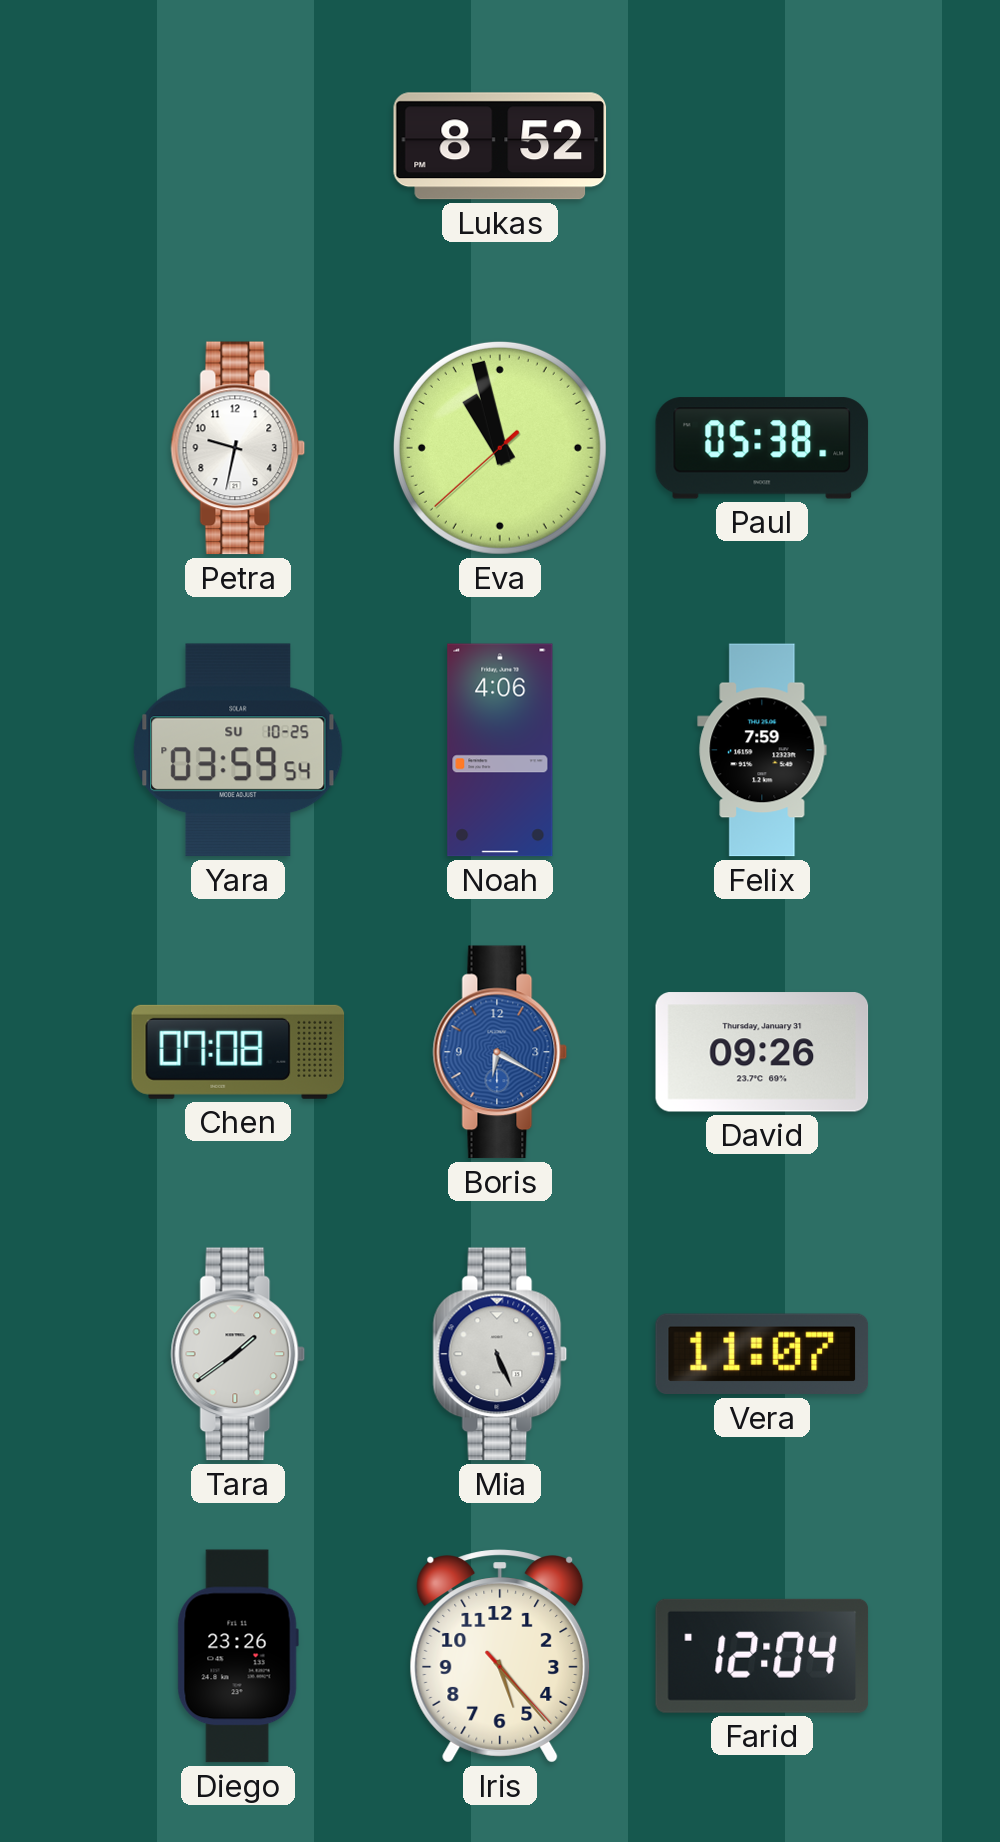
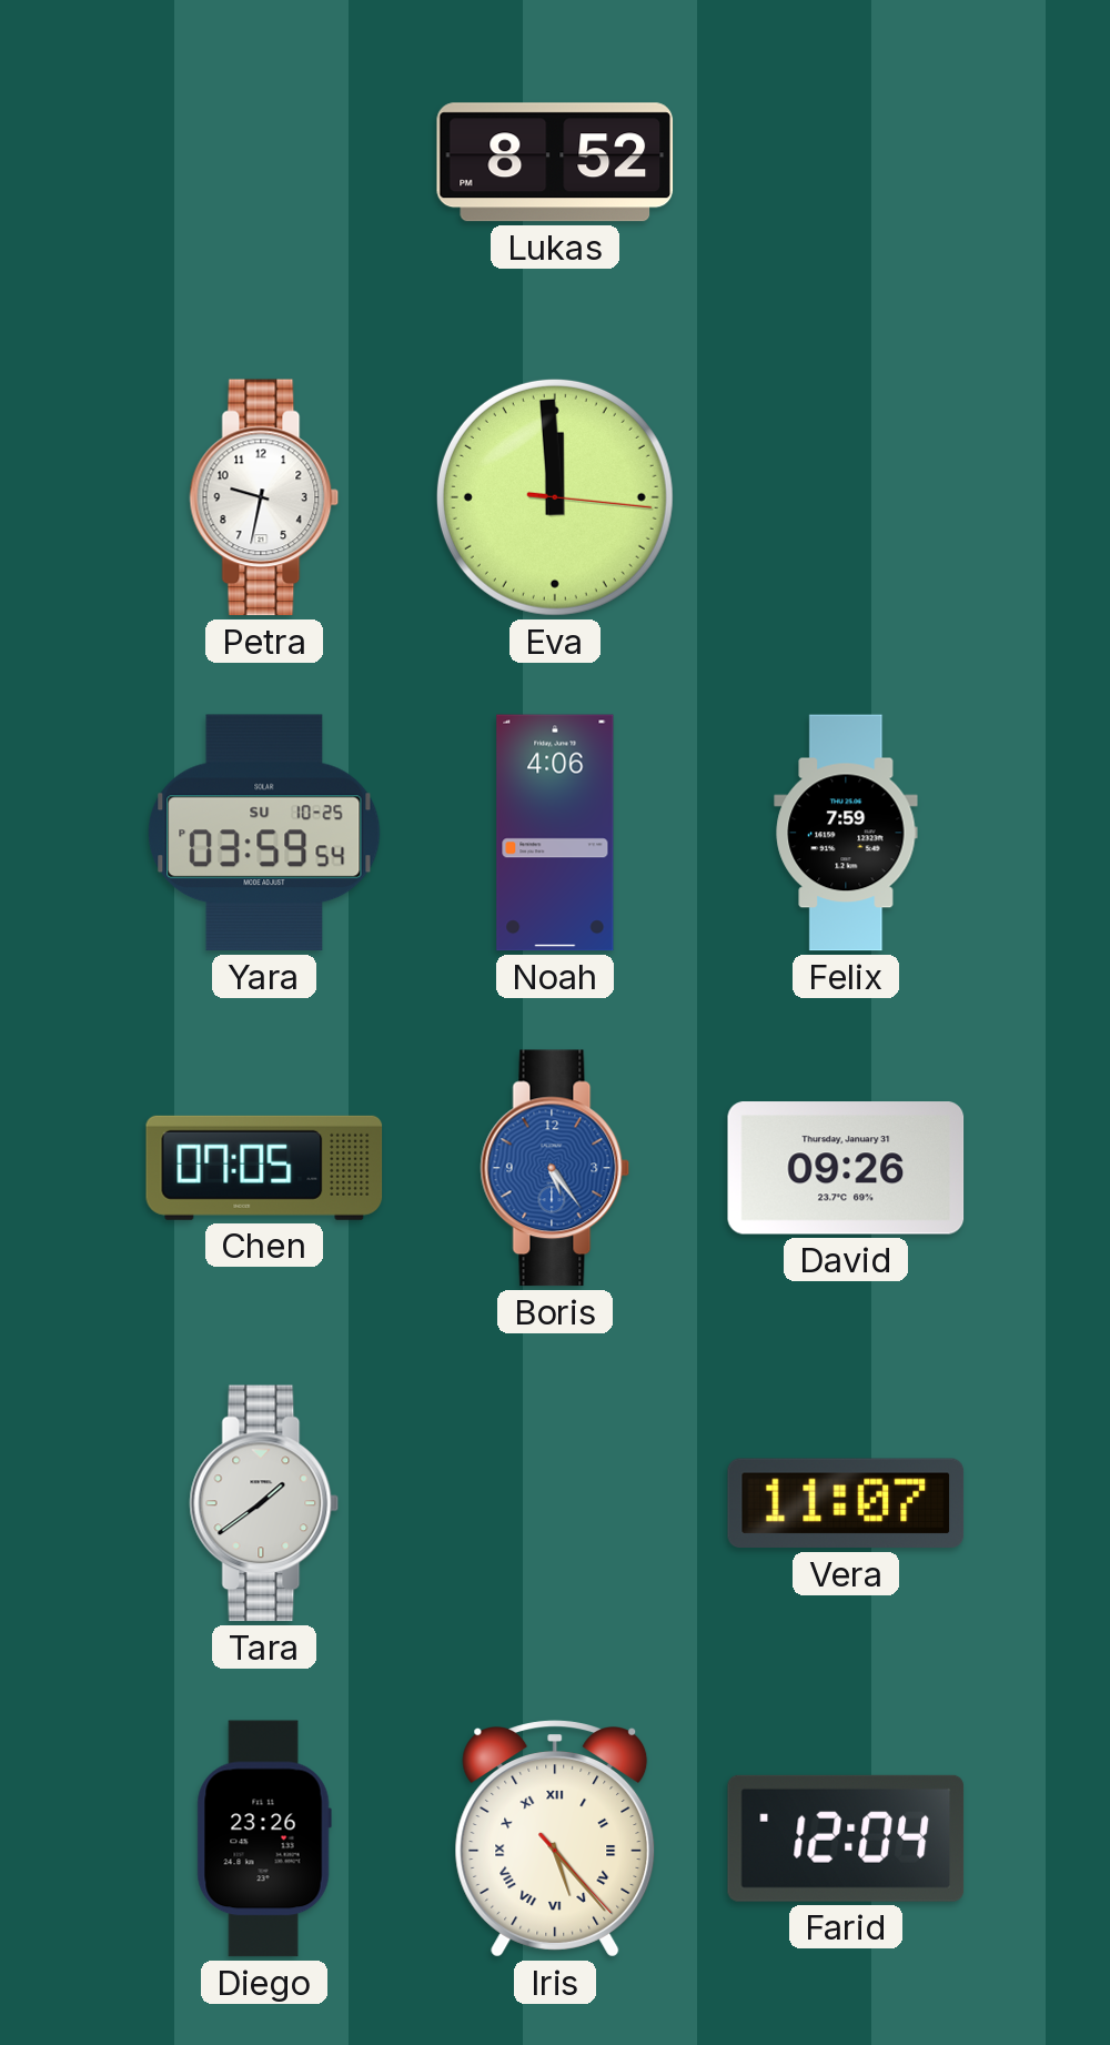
Eva: 10:57 -> 11:59
Paul: 05:38 -> none
Chen: 07:08 -> 07:05
Boris: 6:20 -> 5:24
Mia: 5:26 -> none
Iris numerals: Arabic -> Roman
